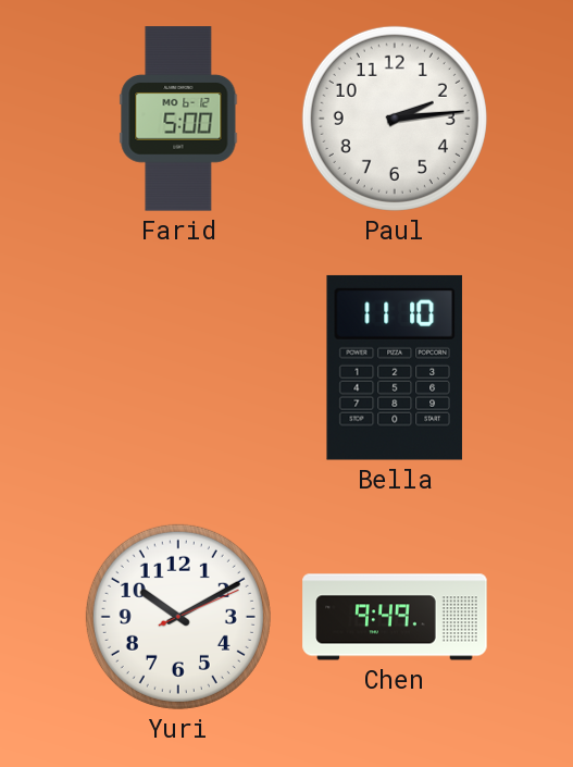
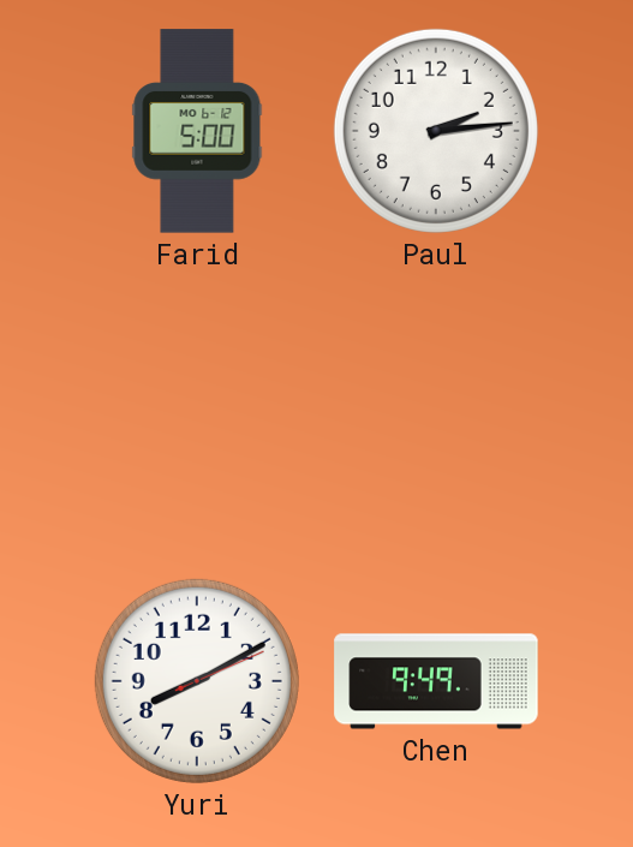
Bella: 11:10 -> none
Yuri: 10:10 -> 8:10
